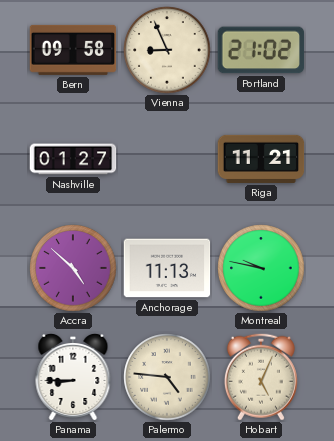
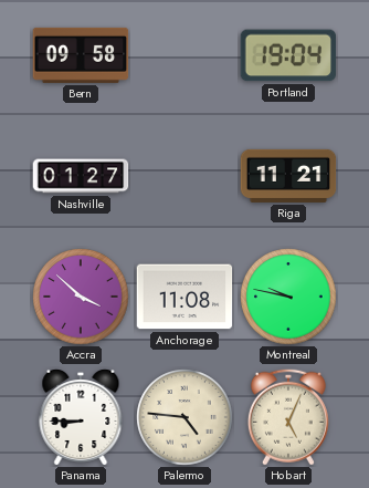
Vienna: 8:56 -> none
Portland: 21:02 -> 19:04
Accra: 4:52 -> 3:52
Anchorage: 11:13 -> 11:08
